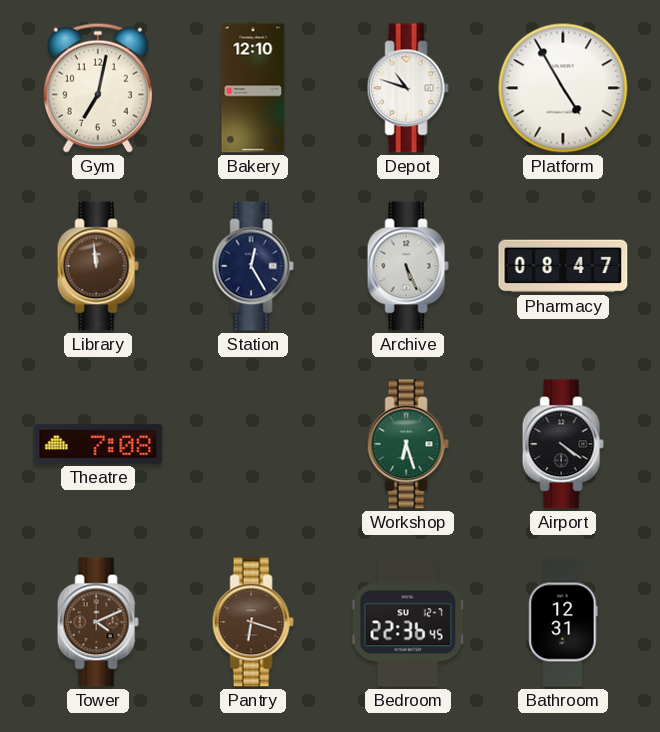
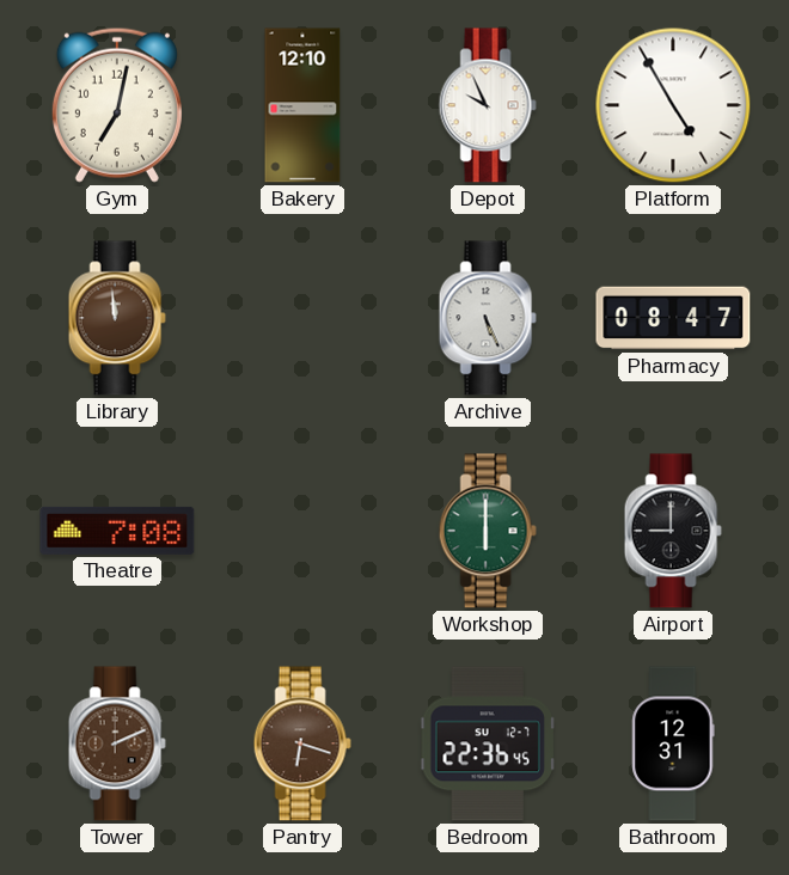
Depot: 10:48 -> 9:56
Station: 12:25 -> none
Workshop: 6:27 -> 6:00
Airport: 4:21 -> 9:00
Tower: 4:11 -> 2:11
